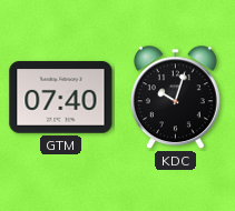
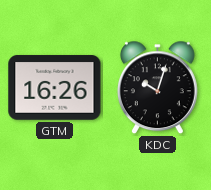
GTM: 07:40 -> 16:26
